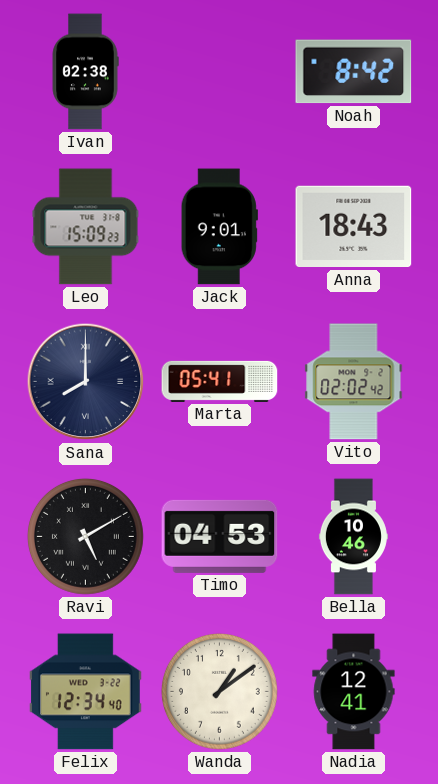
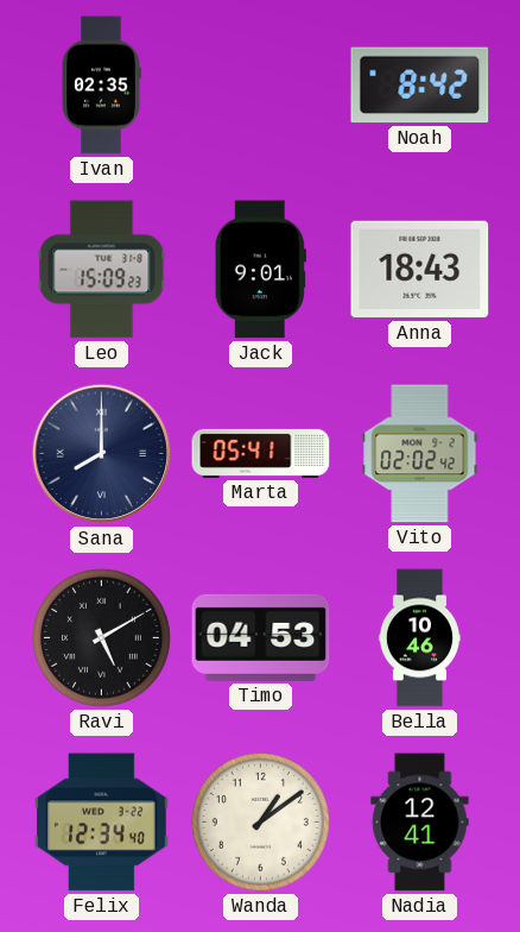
Ivan: 02:38 -> 02:35
